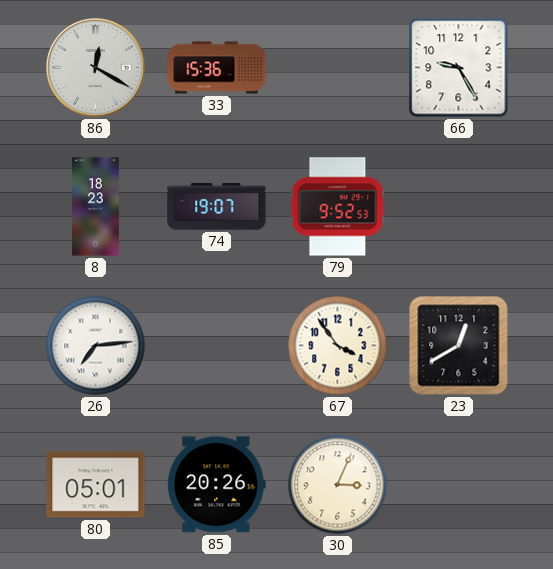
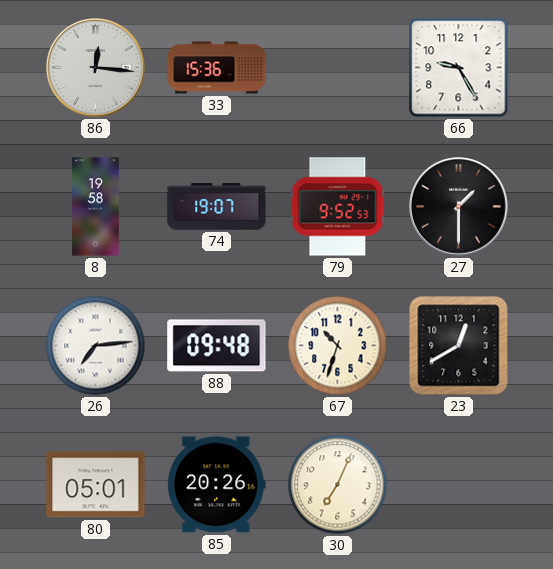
86: 12:20 -> 12:16
8: 18:23 -> 19:58
27: none -> 1:30
88: none -> 09:48
67: 3:54 -> 10:33
30: 3:04 -> 7:04
